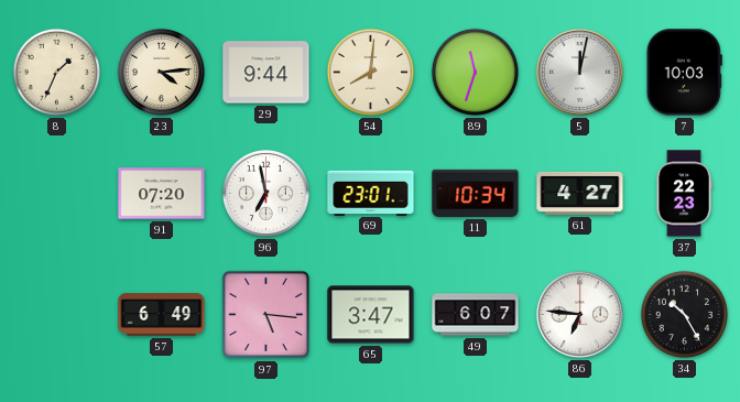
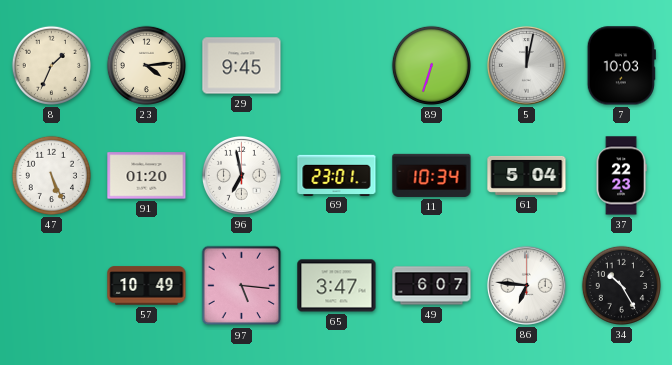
29: 9:44 -> 9:45
54: 8:01 -> none
89: 11:33 -> 6:33
47: none -> 5:26
91: 07:20 -> 01:20
61: 4:27 -> 5:04
57: 6:49 -> 10:49
